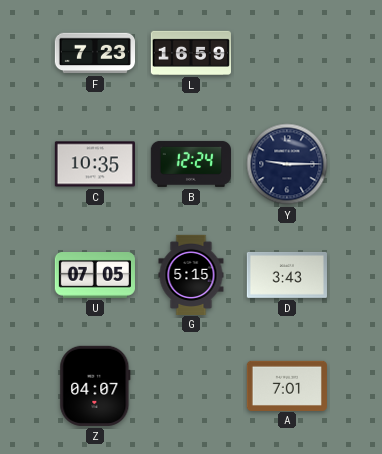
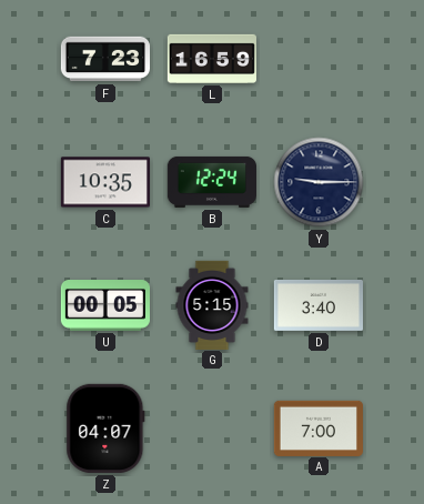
U: 07:05 -> 00:05
D: 3:43 -> 3:40
A: 7:01 -> 7:00
